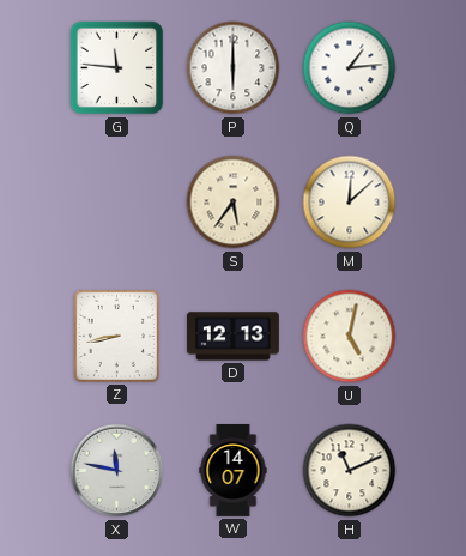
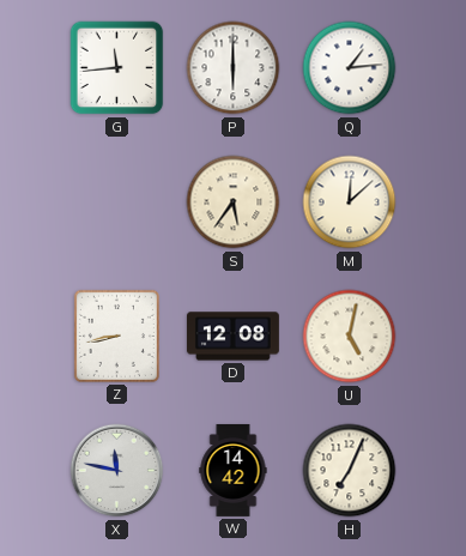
G: 11:46 -> 11:44
D: 12:13 -> 12:08
W: 14:07 -> 14:42
H: 11:11 -> 7:04
